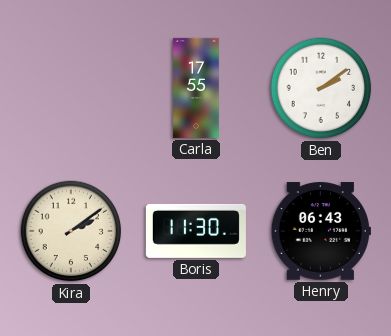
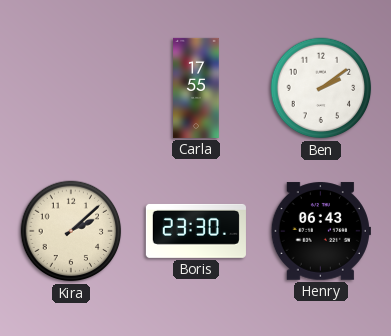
Kira: 2:09 -> 2:08
Boris: 11:30 -> 23:30
